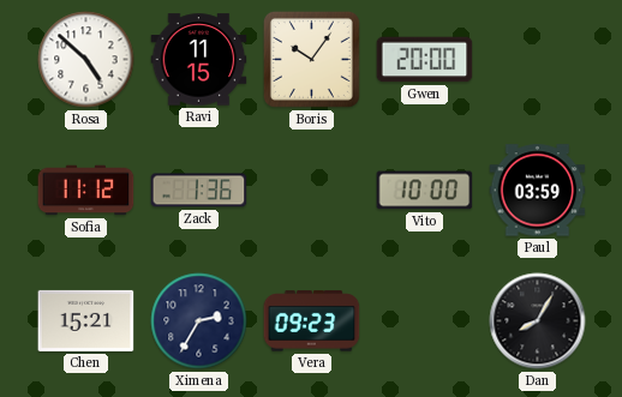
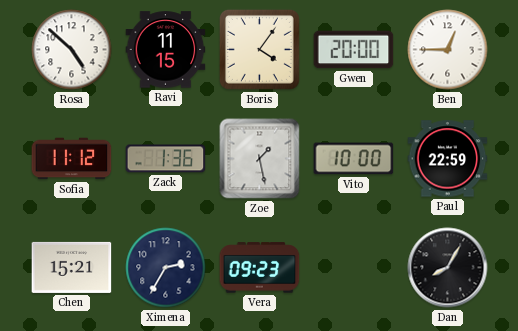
Boris: 10:06 -> 4:06
Ben: none -> 12:45
Zoe: none -> 1:28
Paul: 03:59 -> 22:59
